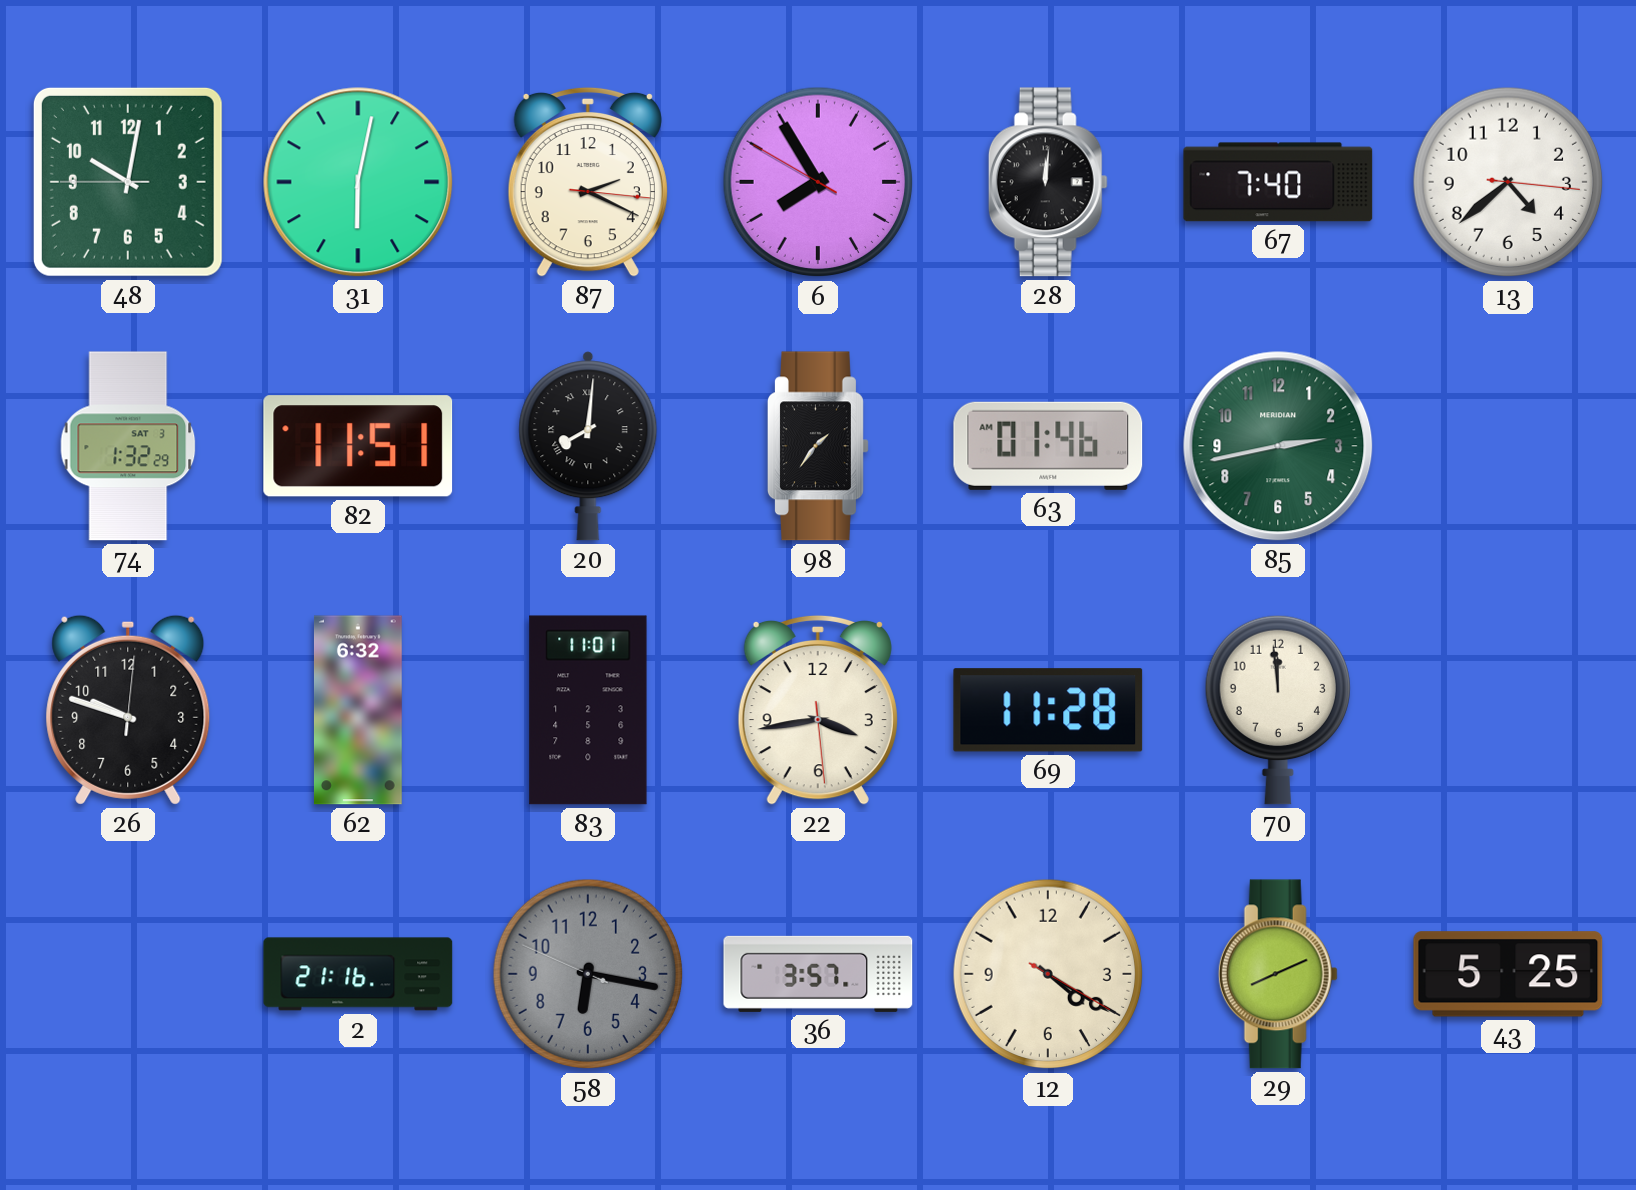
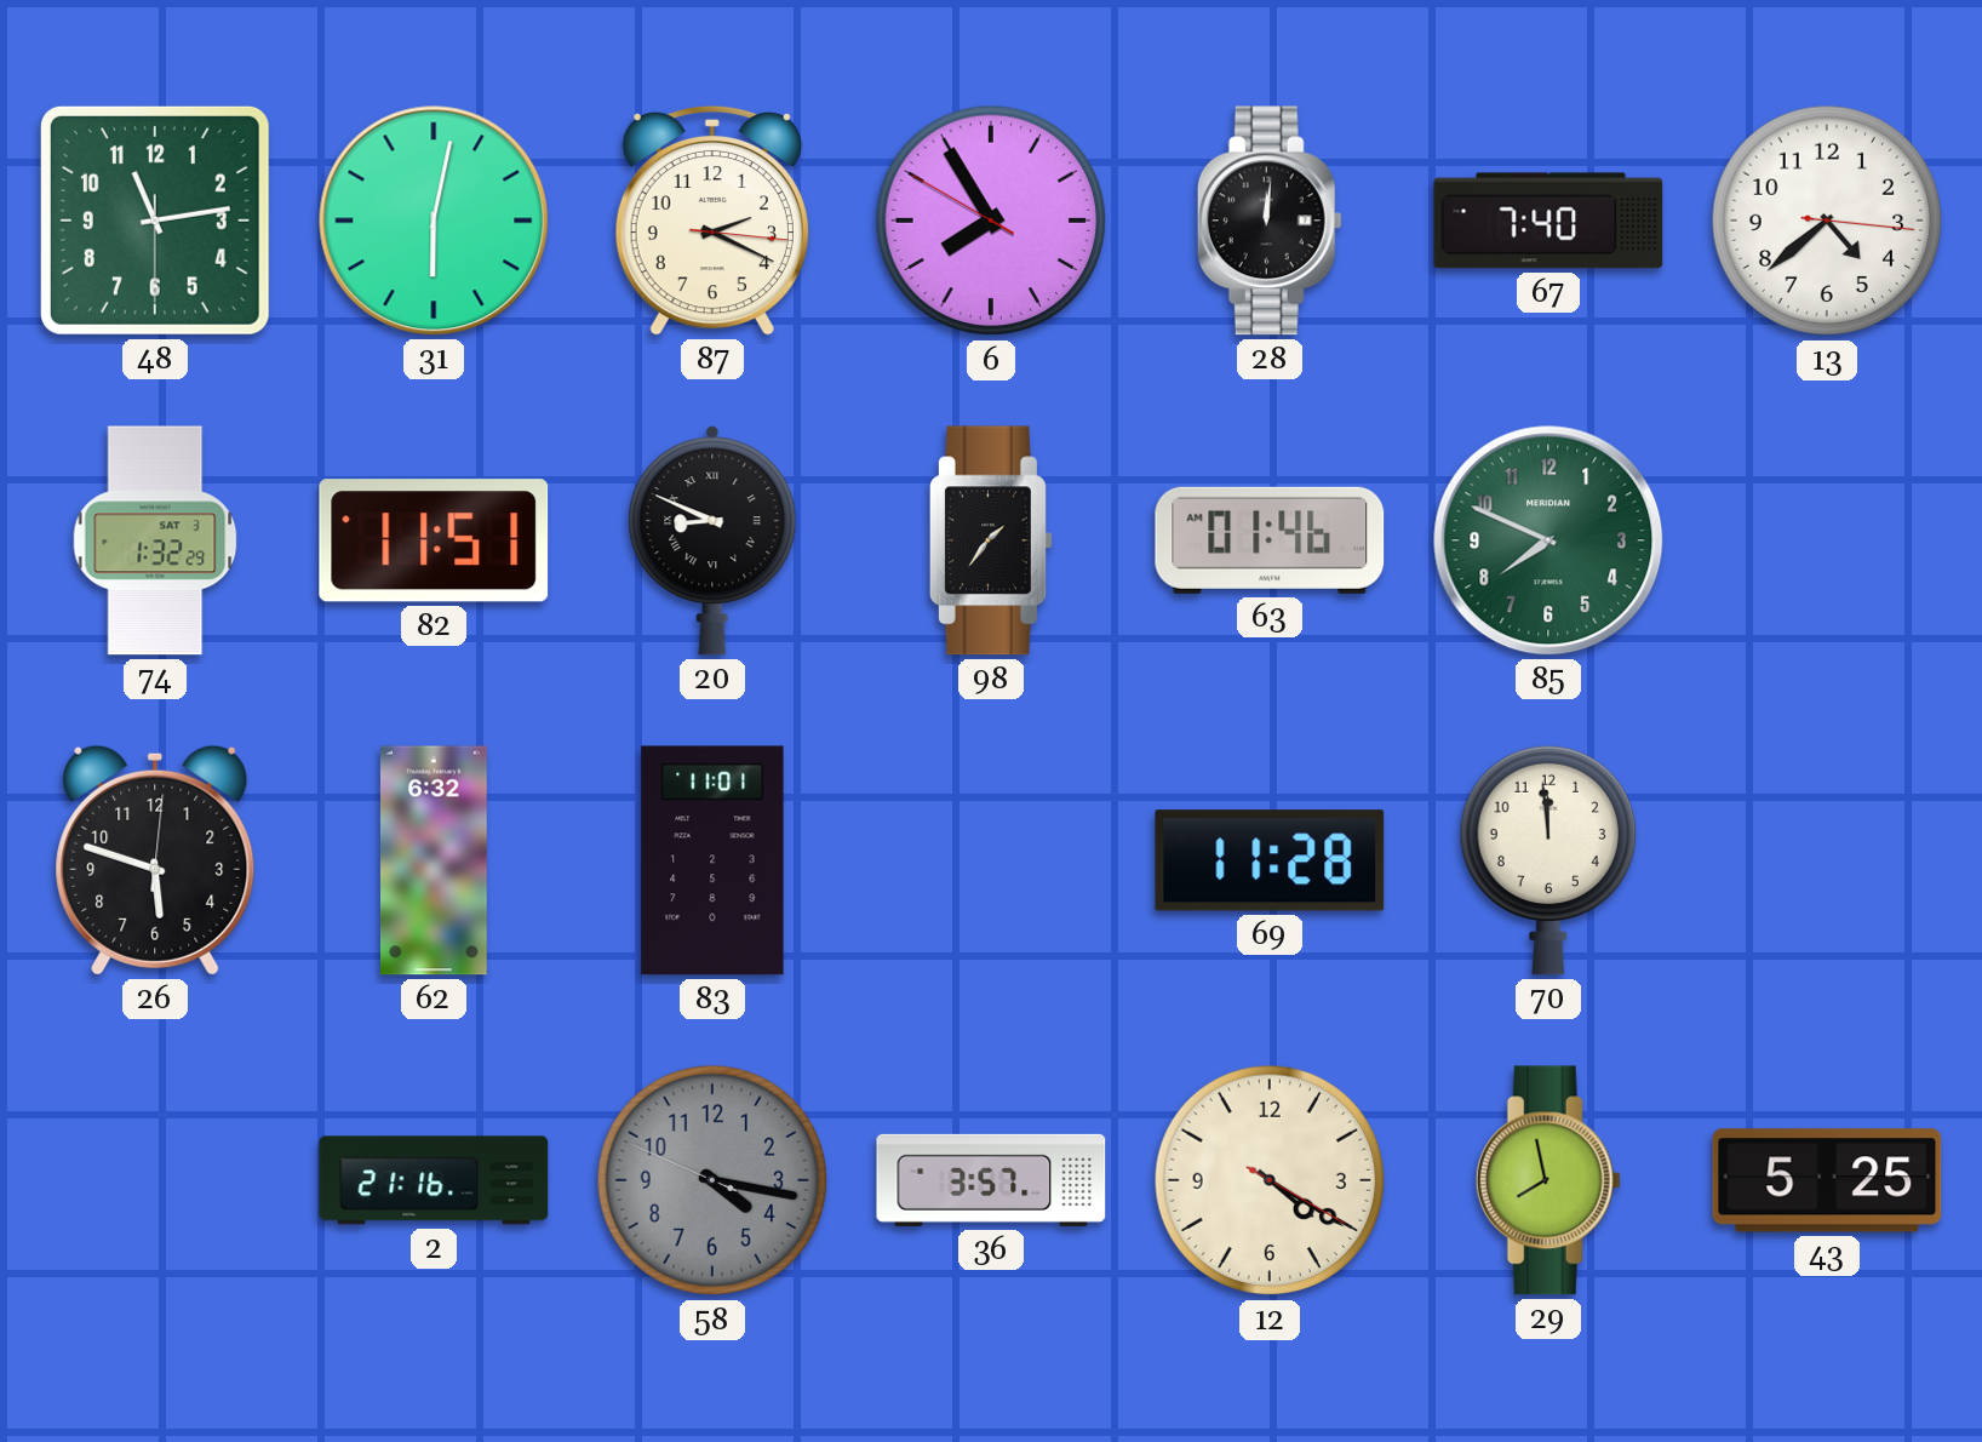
48: 10:01 -> 11:13
20: 8:01 -> 8:49
85: 2:43 -> 7:49
26: 9:48 -> 5:48
22: 3:43 -> none
58: 6:16 -> 4:16
29: 8:11 -> 7:58
